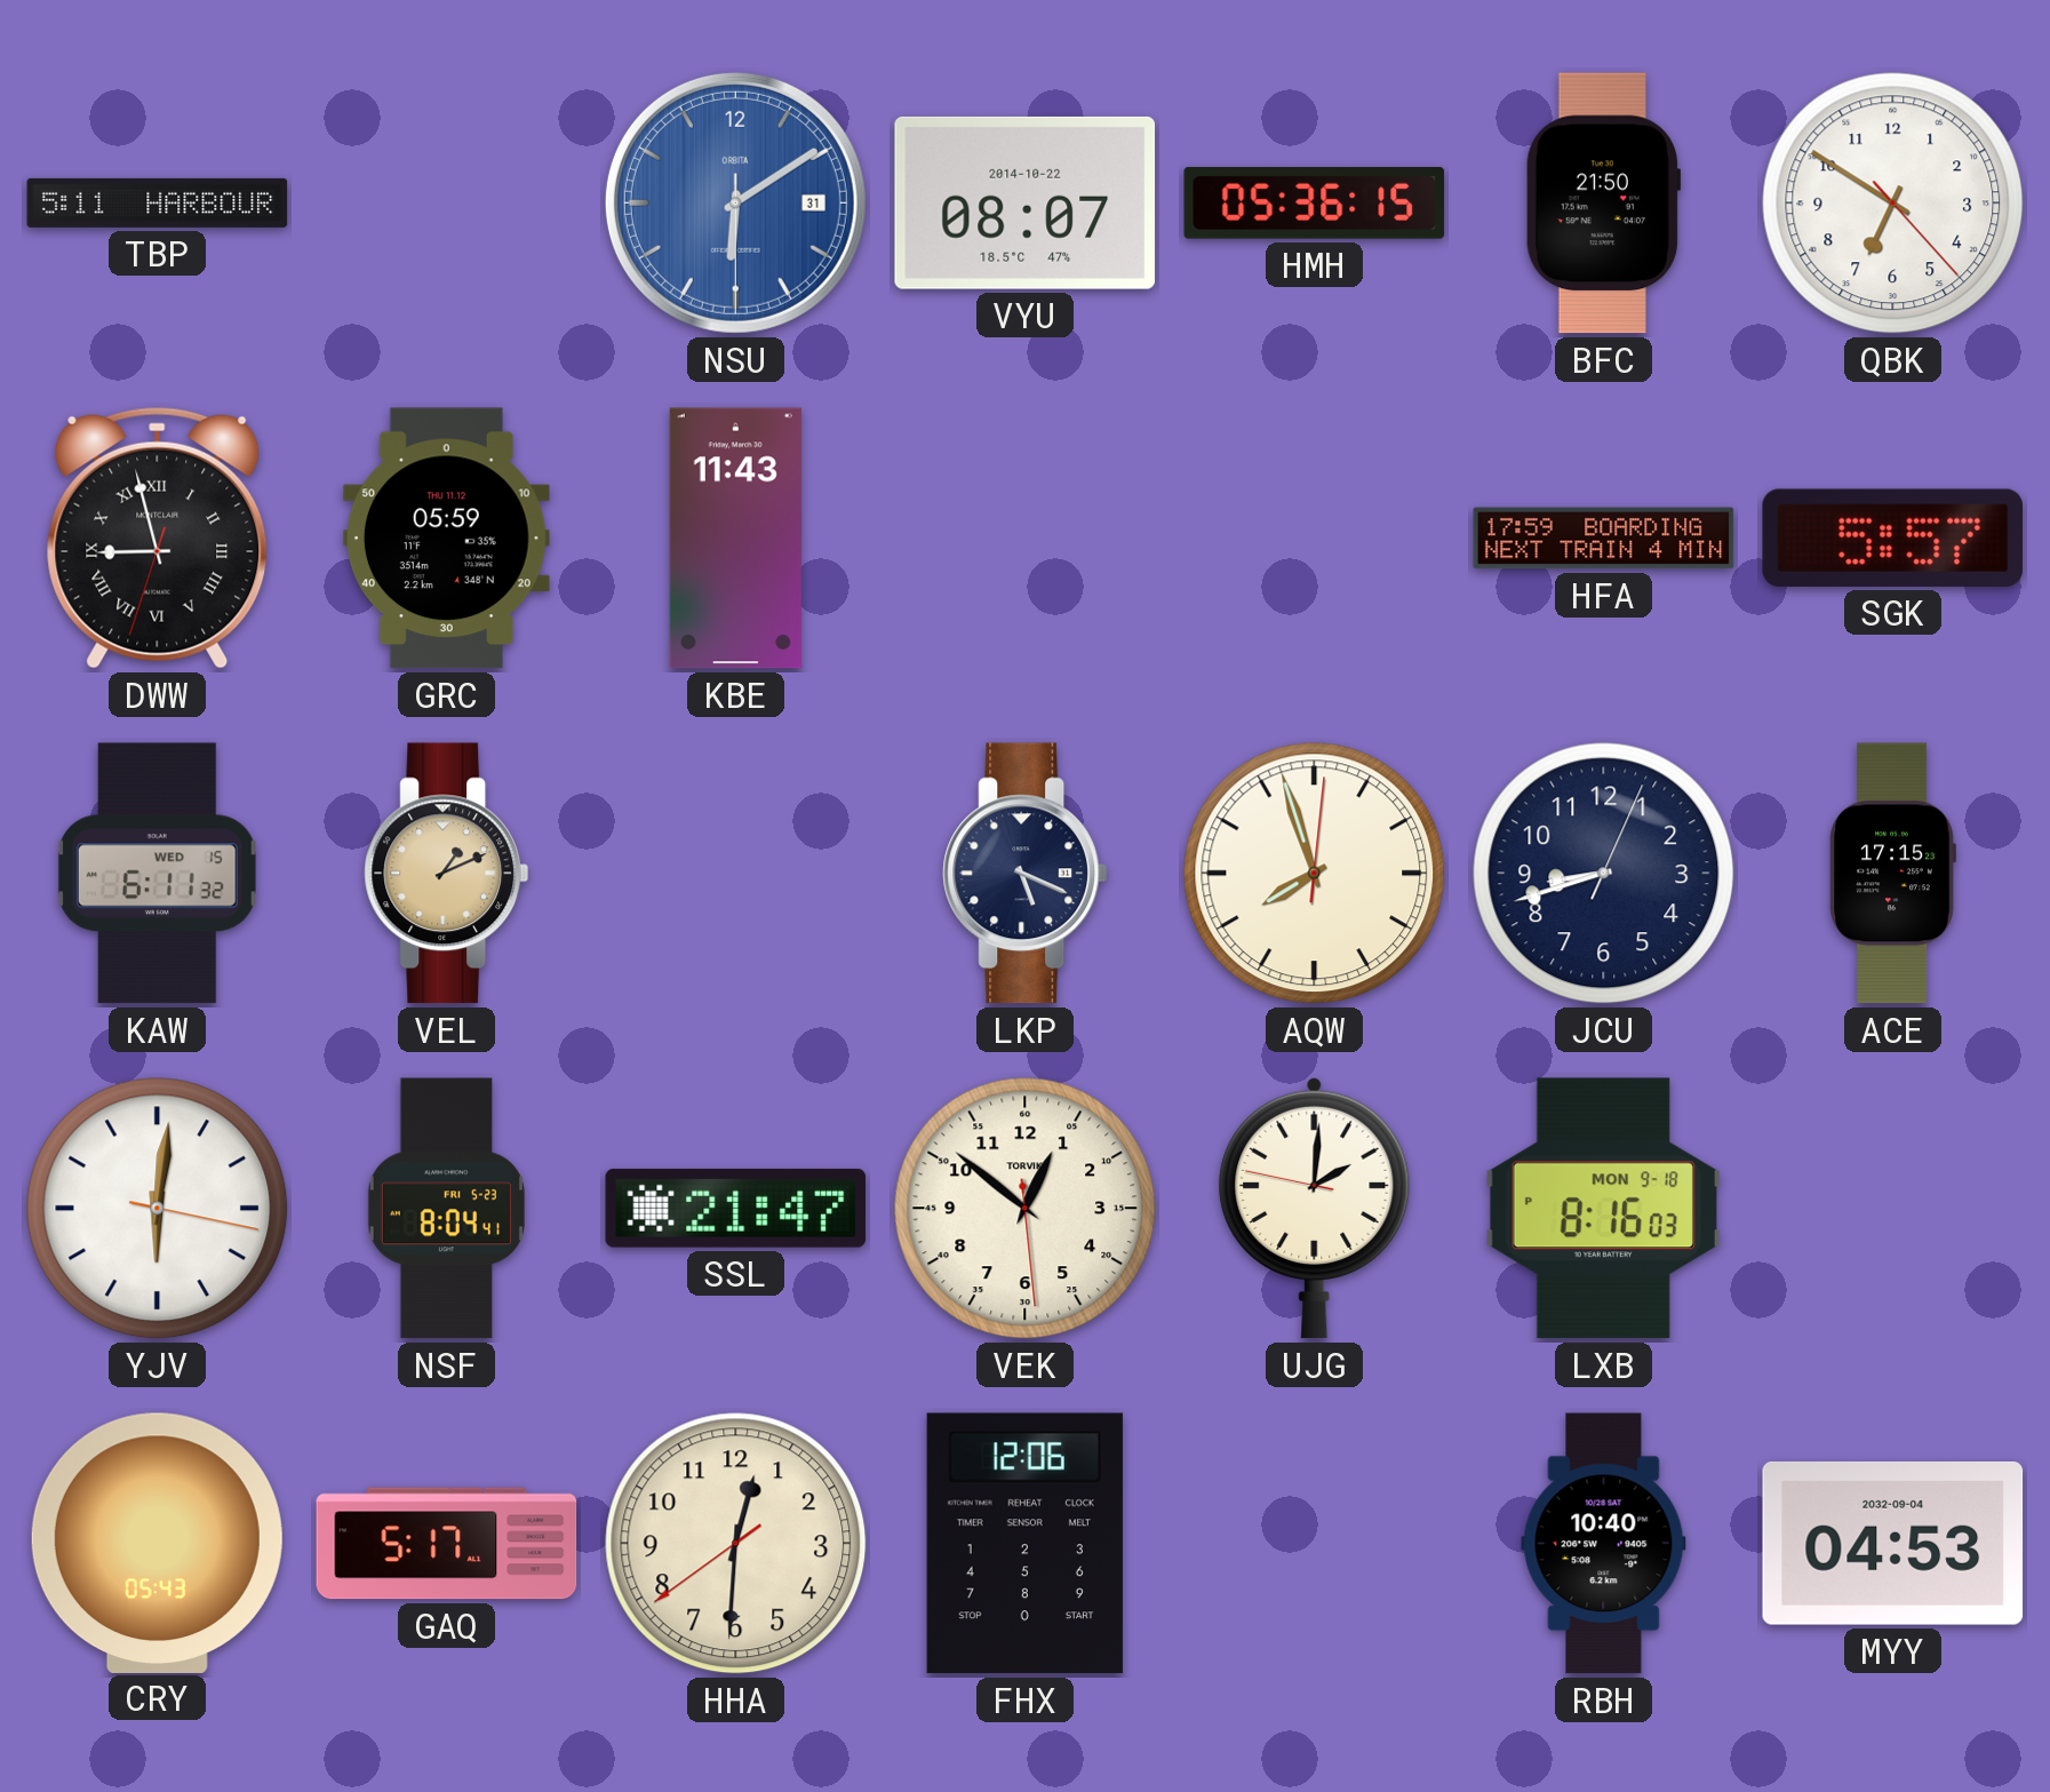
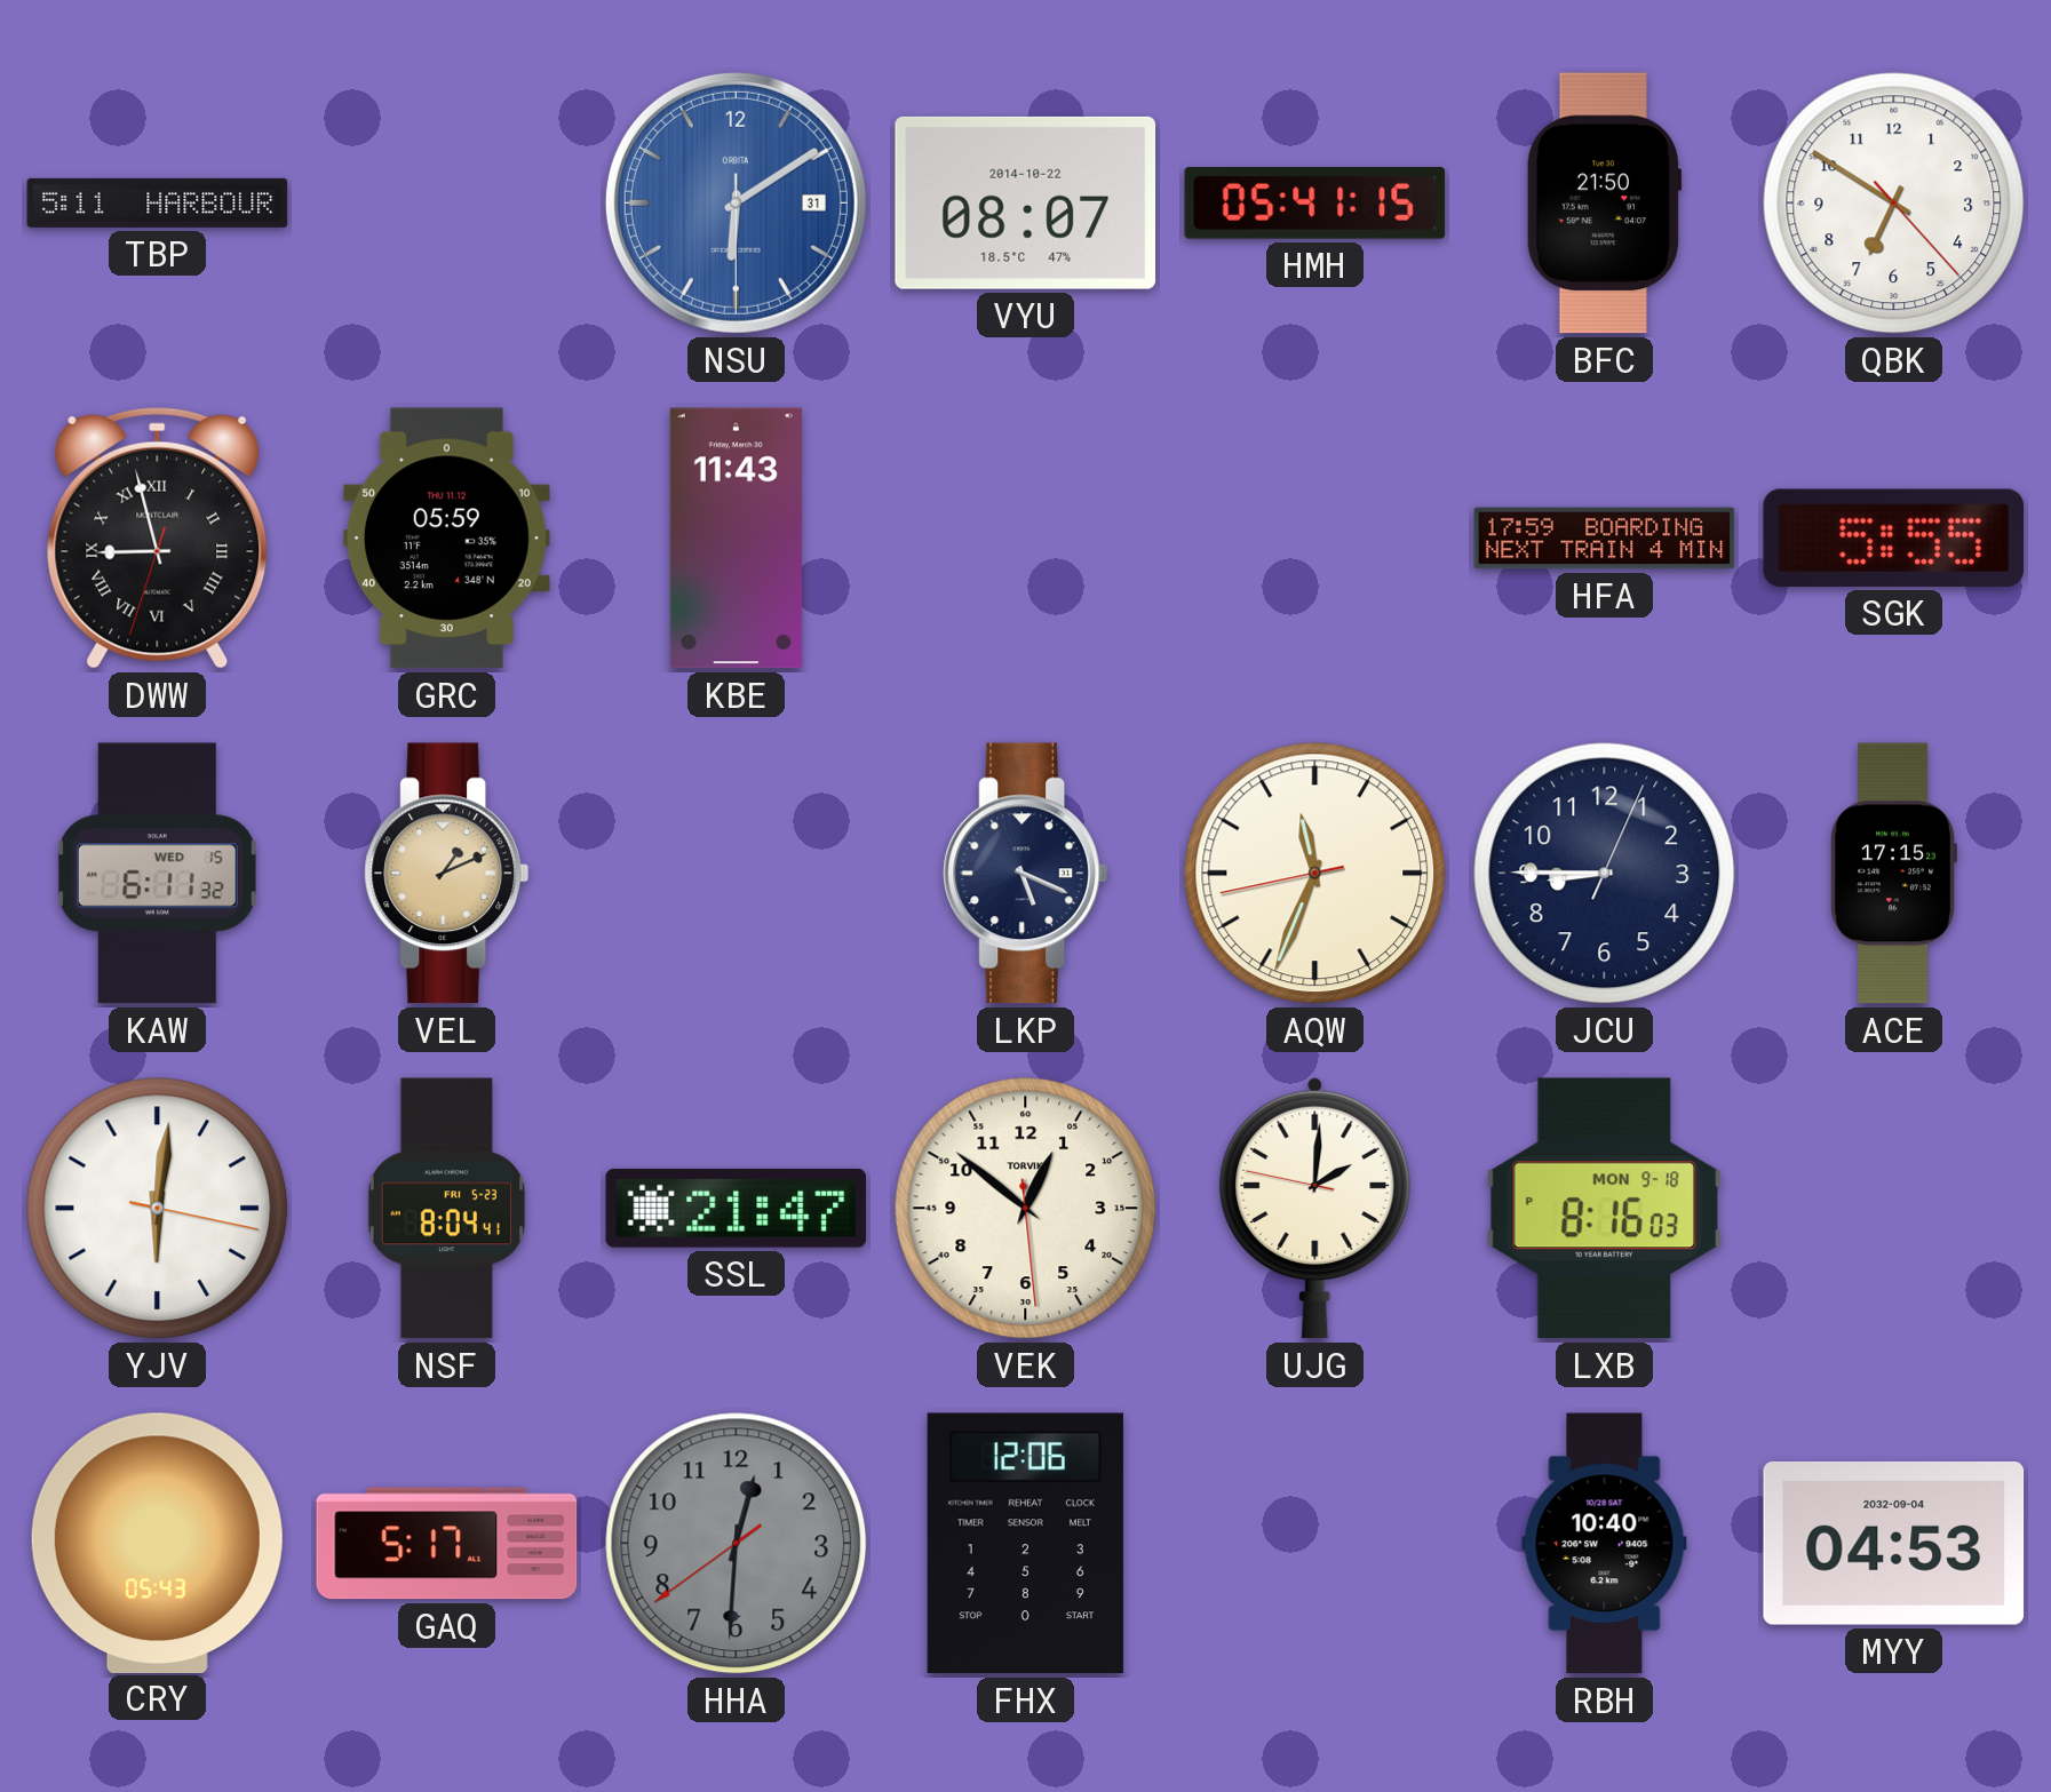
HMH: 05:36 -> 05:41
SGK: 5:57 -> 5:55
AQW: 7:57 -> 11:33
JCU: 8:42 -> 8:45
HHA dial: cream -> grey
